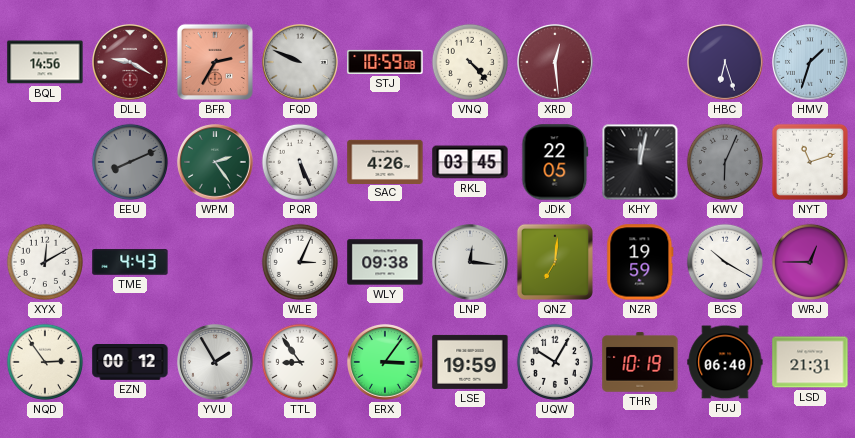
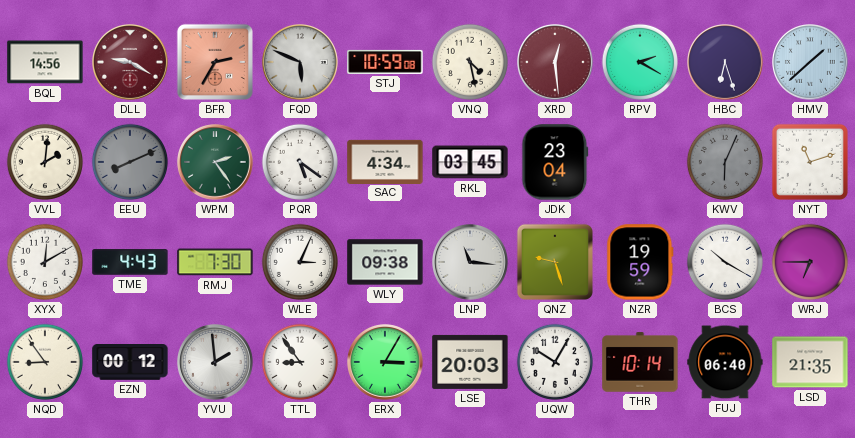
FQD: 9:49 -> 5:49
VNQ: 4:23 -> 4:28
RPV: none -> 2:20
HMV: 1:33 -> 1:38
VVL: none -> 2:01
PQR: 5:26 -> 5:21
SAC: 4:26 -> 4:34
JDK: 22:05 -> 23:04
KHY: 12:02 -> none
RMJ: none -> 7:30
LNP: 12:16 -> 11:16
QNZ: 7:01 -> 9:27
WRJ: 12:45 -> 6:45
NQD: 2:54 -> 8:54
YVU: 1:55 -> 1:59
ERX: 3:06 -> 3:05
LSE: 19:59 -> 20:03
THR: 10:19 -> 10:14
LSD: 21:31 -> 21:35
